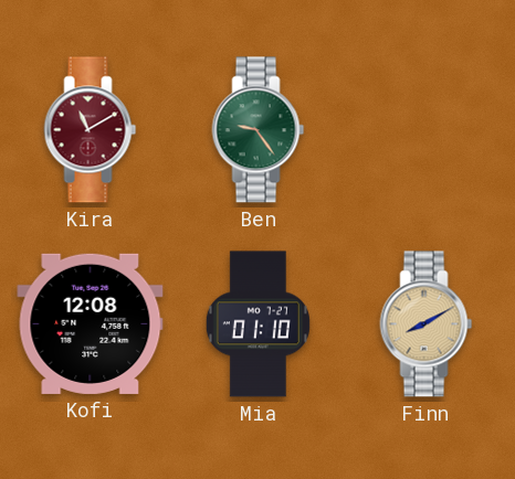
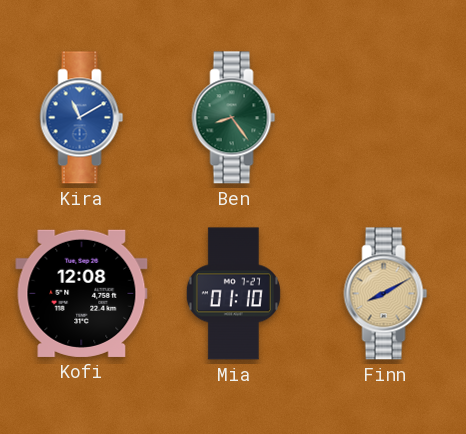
Kira dial: burgundy -> blue
Ben: 9:24 -> 8:24
